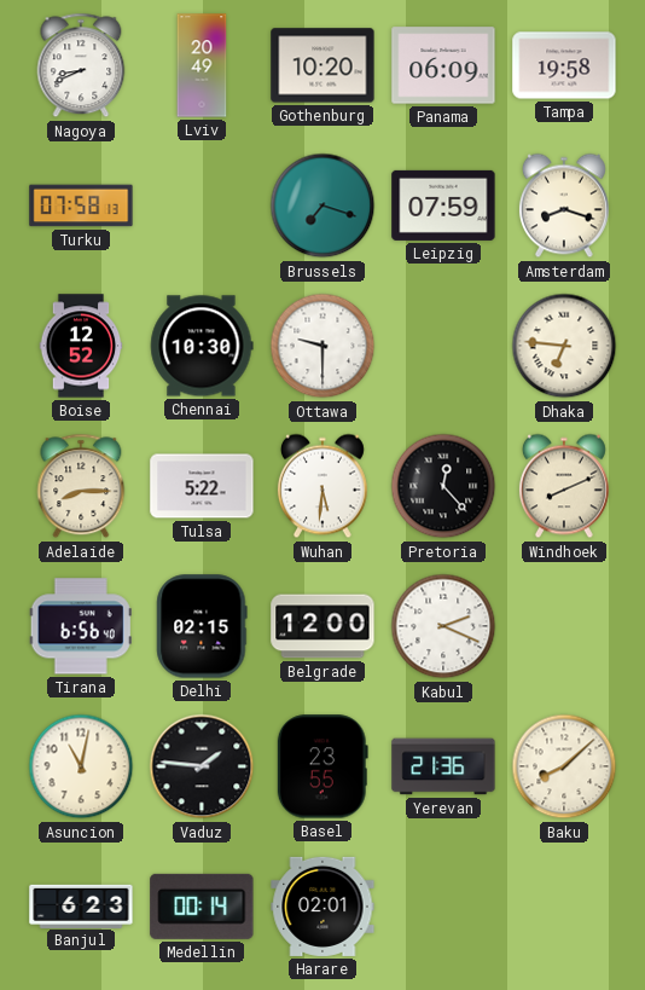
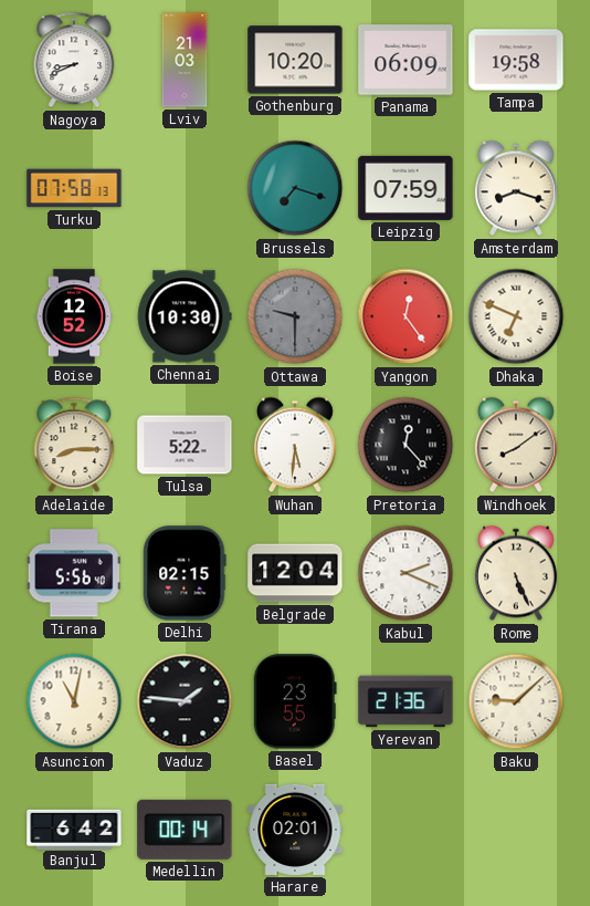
Lviv: 20:49 -> 21:03
Ottawa dial: white -> grey
Yangon: none -> 12:24
Dhaka: 6:46 -> 6:49
Windhoek: 8:11 -> 8:09
Tirana: 6:56 -> 5:56
Belgrade: 12:00 -> 12:04
Rome: none -> 5:26
Baku: 8:08 -> 9:08
Banjul: 6:23 -> 6:42
